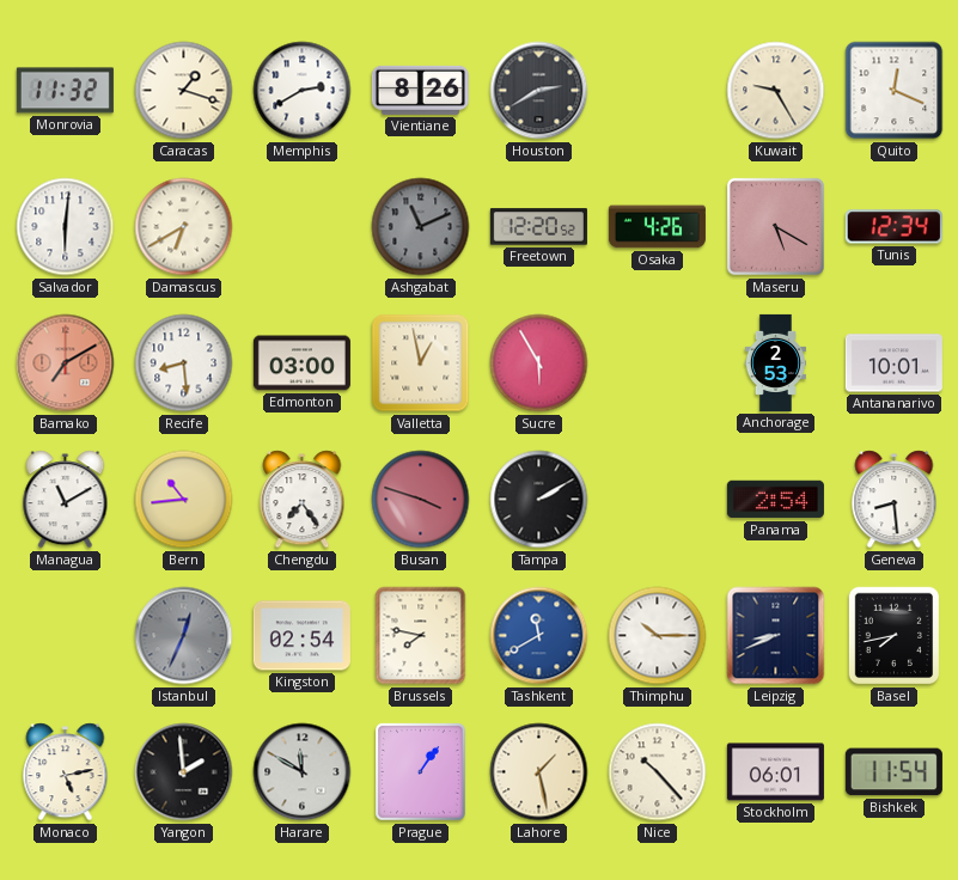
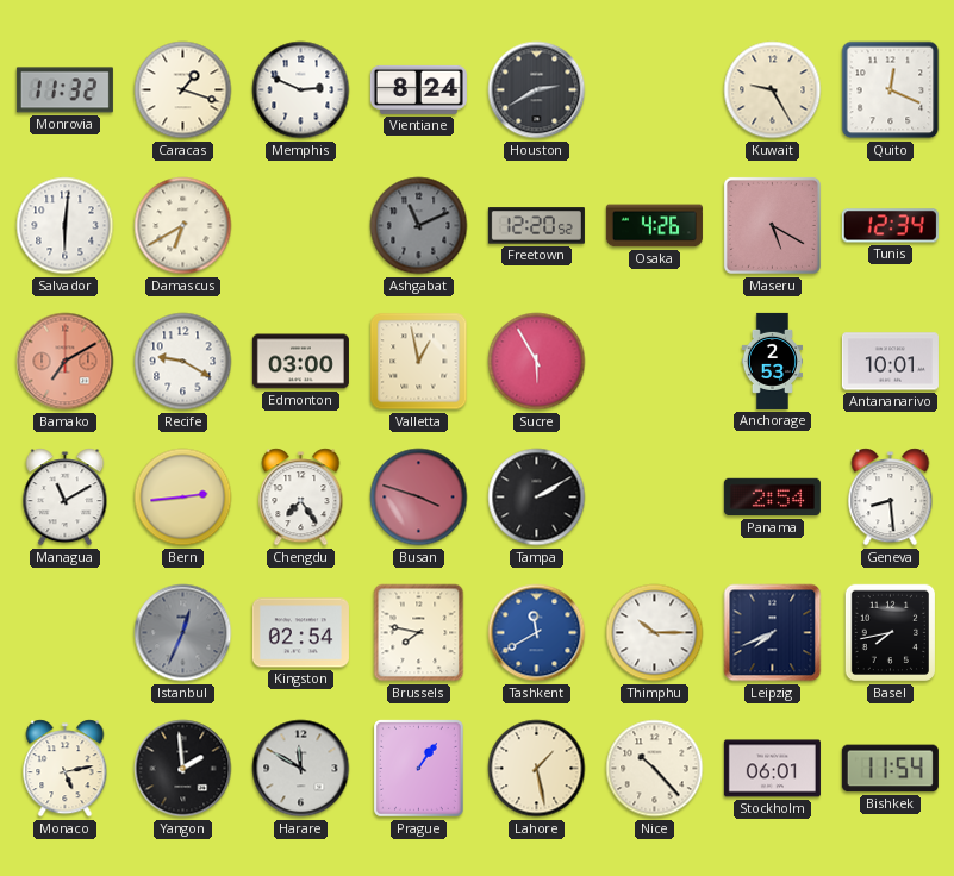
Memphis: 2:40 -> 2:49
Vientiane: 8:26 -> 8:24
Recife: 8:29 -> 9:20
Bern: 10:44 -> 2:44
Leipzig: 8:41 -> 7:41
